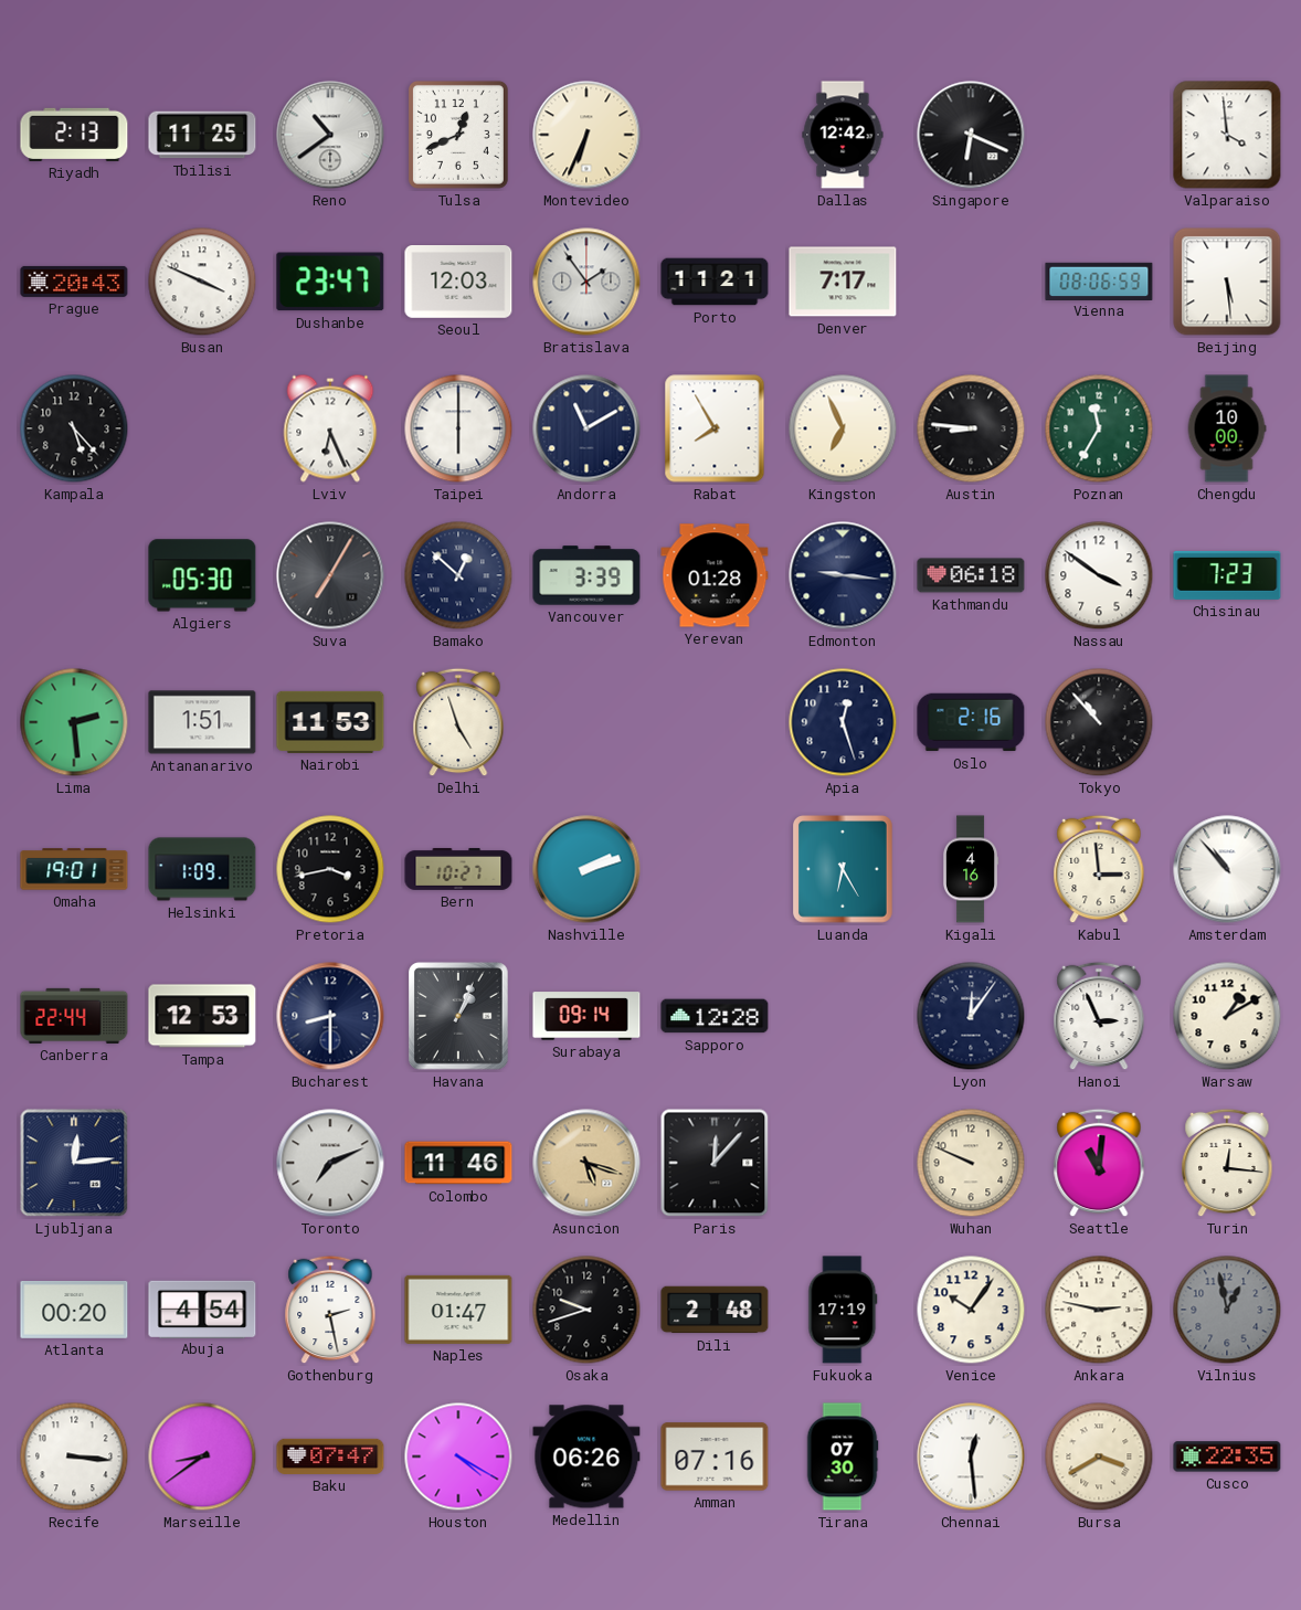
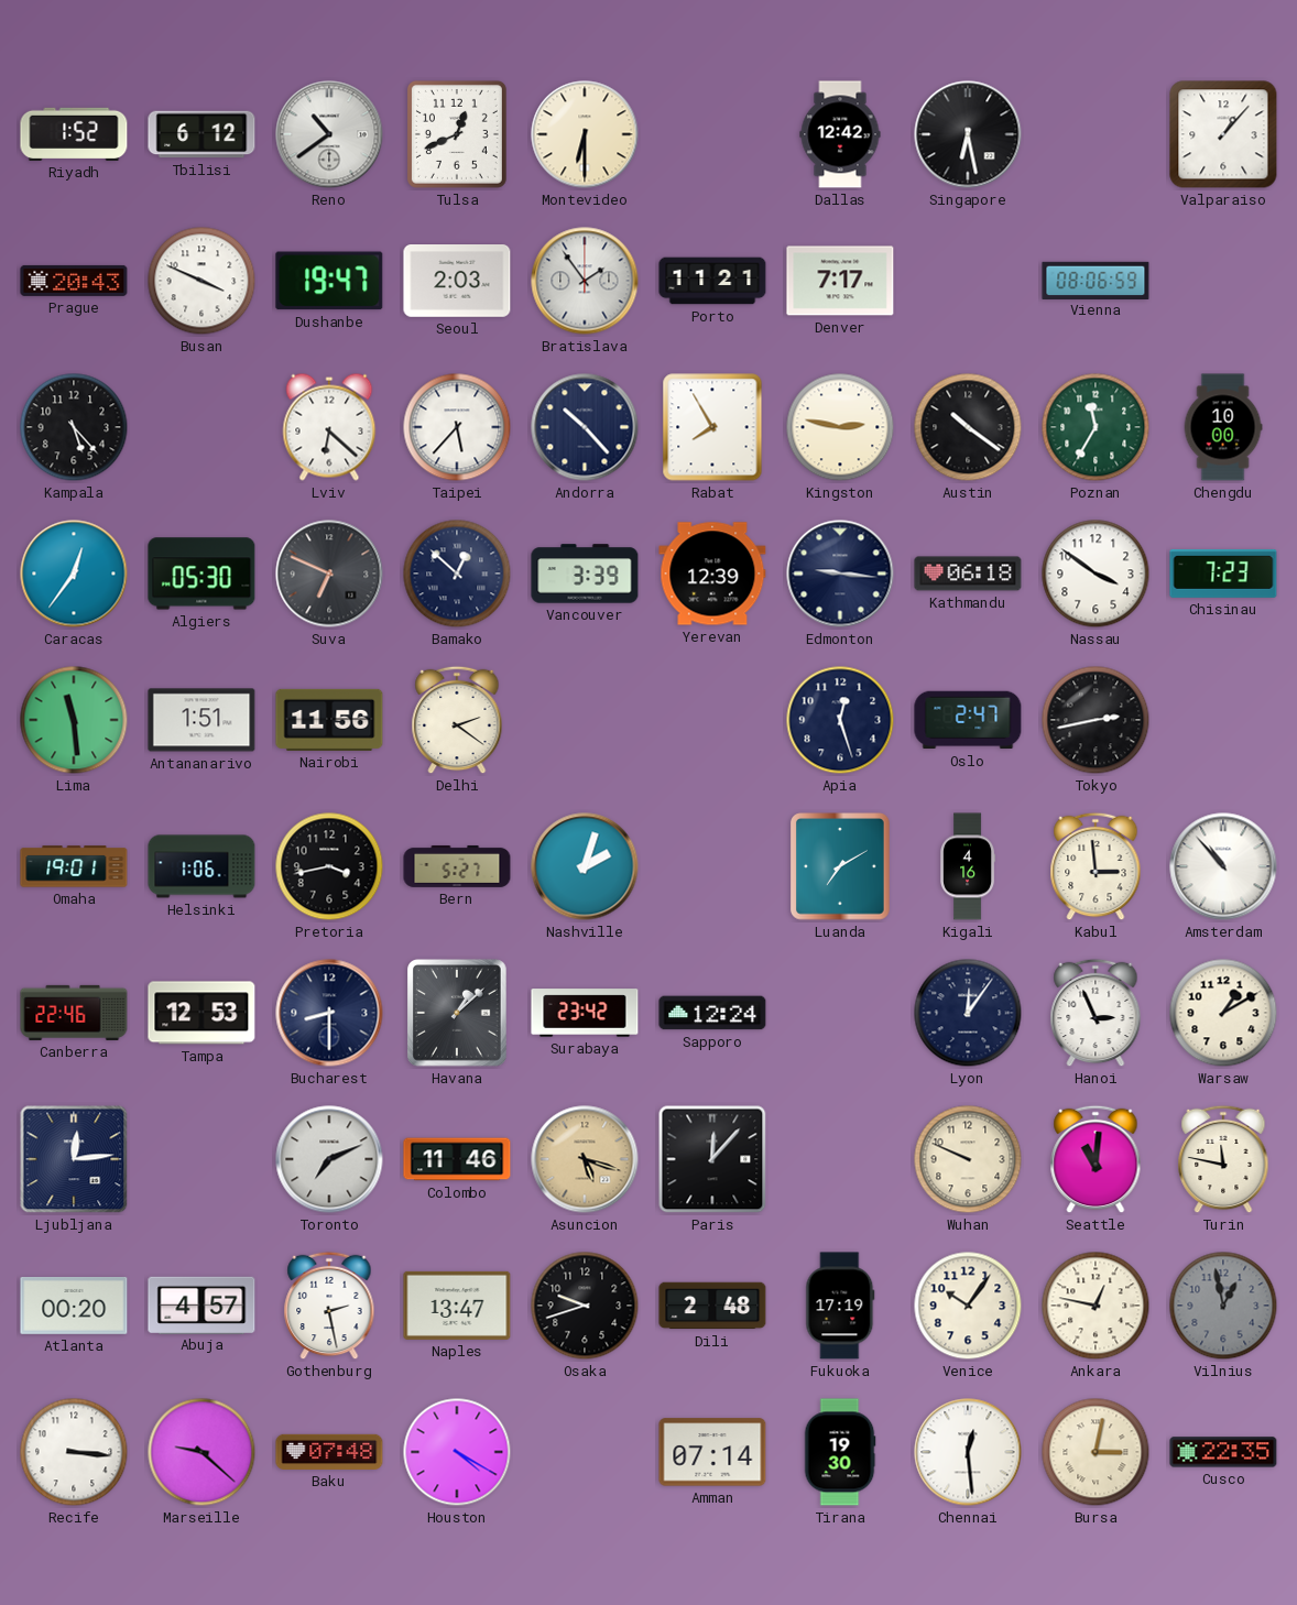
Riyadh: 2:13 -> 1:52
Tbilisi: 11:25 -> 6:12
Montevideo: 6:34 -> 6:30
Singapore: 6:19 -> 6:28
Valparaiso: 3:59 -> 1:07
Dushanbe: 23:47 -> 19:47
Seoul: 12:03 -> 2:03
Beijing: 5:29 -> none
Lviv: 6:26 -> 6:22
Taipei: 6:00 -> 5:37
Andorra: 11:10 -> 10:23
Kingston: 6:56 -> 2:47
Austin: 8:46 -> 10:21
Caracas: none -> 12:36
Suva: 7:05 -> 6:49
Yerevan: 01:28 -> 12:39
Lima: 2:29 -> 11:29
Nairobi: 11:53 -> 11:56
Delhi: 4:57 -> 2:21
Oslo: 2:16 -> 2:47
Tokyo: 10:53 -> 2:43
Helsinki: 1:09 -> 1:06
Bern: 10:27 -> 5:27
Nashville: 2:12 -> 2:03
Luanda: 6:25 -> 7:10
Canberra: 22:44 -> 22:46
Havana: 1:04 -> 1:08
Surabaya: 09:14 -> 23:42
Sapporo: 12:28 -> 12:24
Turin: 12:16 -> 11:47
Abuja: 4:54 -> 4:57
Naples: 01:47 -> 13:47
Ankara: 2:47 -> 12:47
Marseille: 8:39 -> 9:22
Baku: 07:47 -> 07:48
Medellin: 06:26 -> none
Amman: 07:16 -> 07:14
Tirana: 07:30 -> 19:30
Bursa: 3:40 -> 3:02
